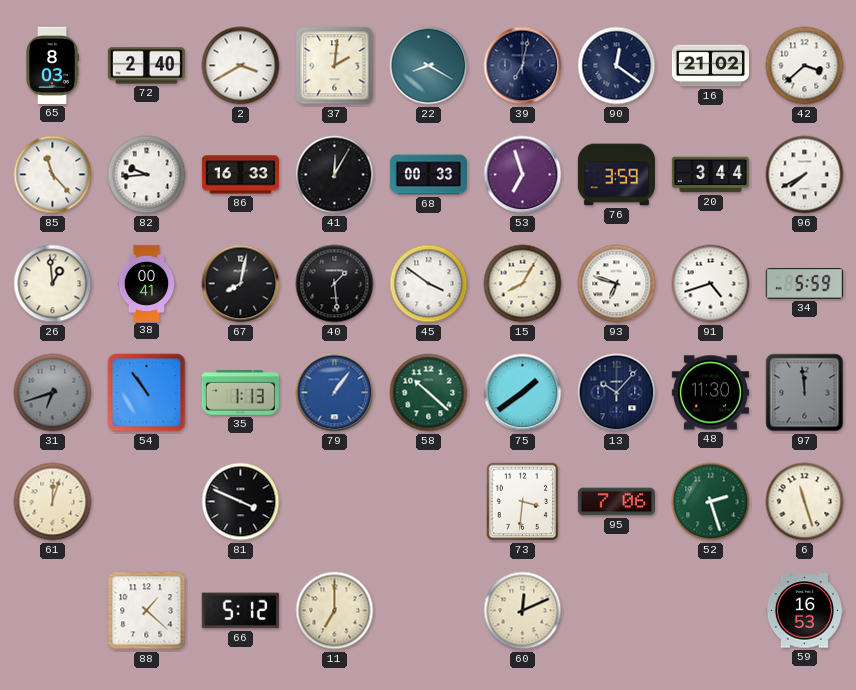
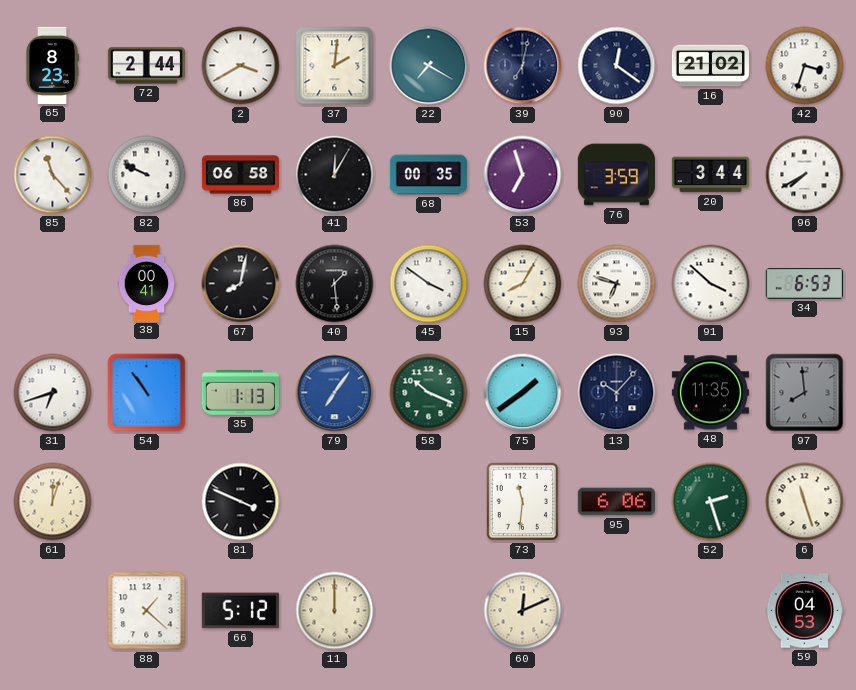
65: 8:03 -> 8:23
72: 2:40 -> 2:44
22: 8:20 -> 7:20
42: 3:38 -> 3:33
82: 9:44 -> 9:49
86: 16:33 -> 06:58
68: 00:33 -> 00:35
26: 12:59 -> none
91: 4:42 -> 3:52
34: 5:59 -> 6:53
31 dial: grey -> white
79: 1:06 -> 7:06
58: 10:22 -> 10:19
48: 11:30 -> 11:35
97: 11:59 -> 7:59
73: 3:31 -> 11:31
95: 7:06 -> 6:06
11: 7:00 -> 12:00
59: 16:53 -> 04:53
